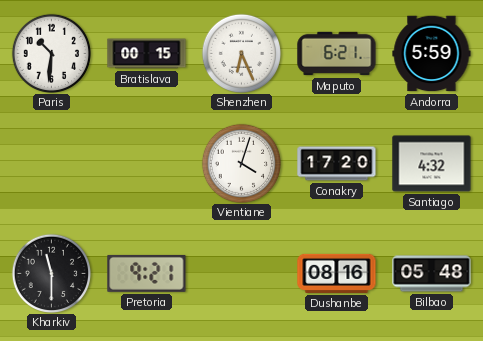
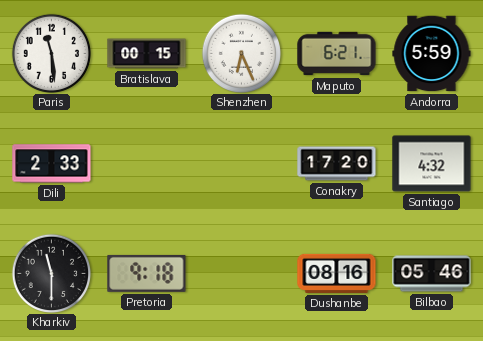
Paris: 10:31 -> 11:29
Dili: none -> 2:33
Vientiane: 4:03 -> none
Pretoria: 9:21 -> 9:18
Bilbao: 05:48 -> 05:46
